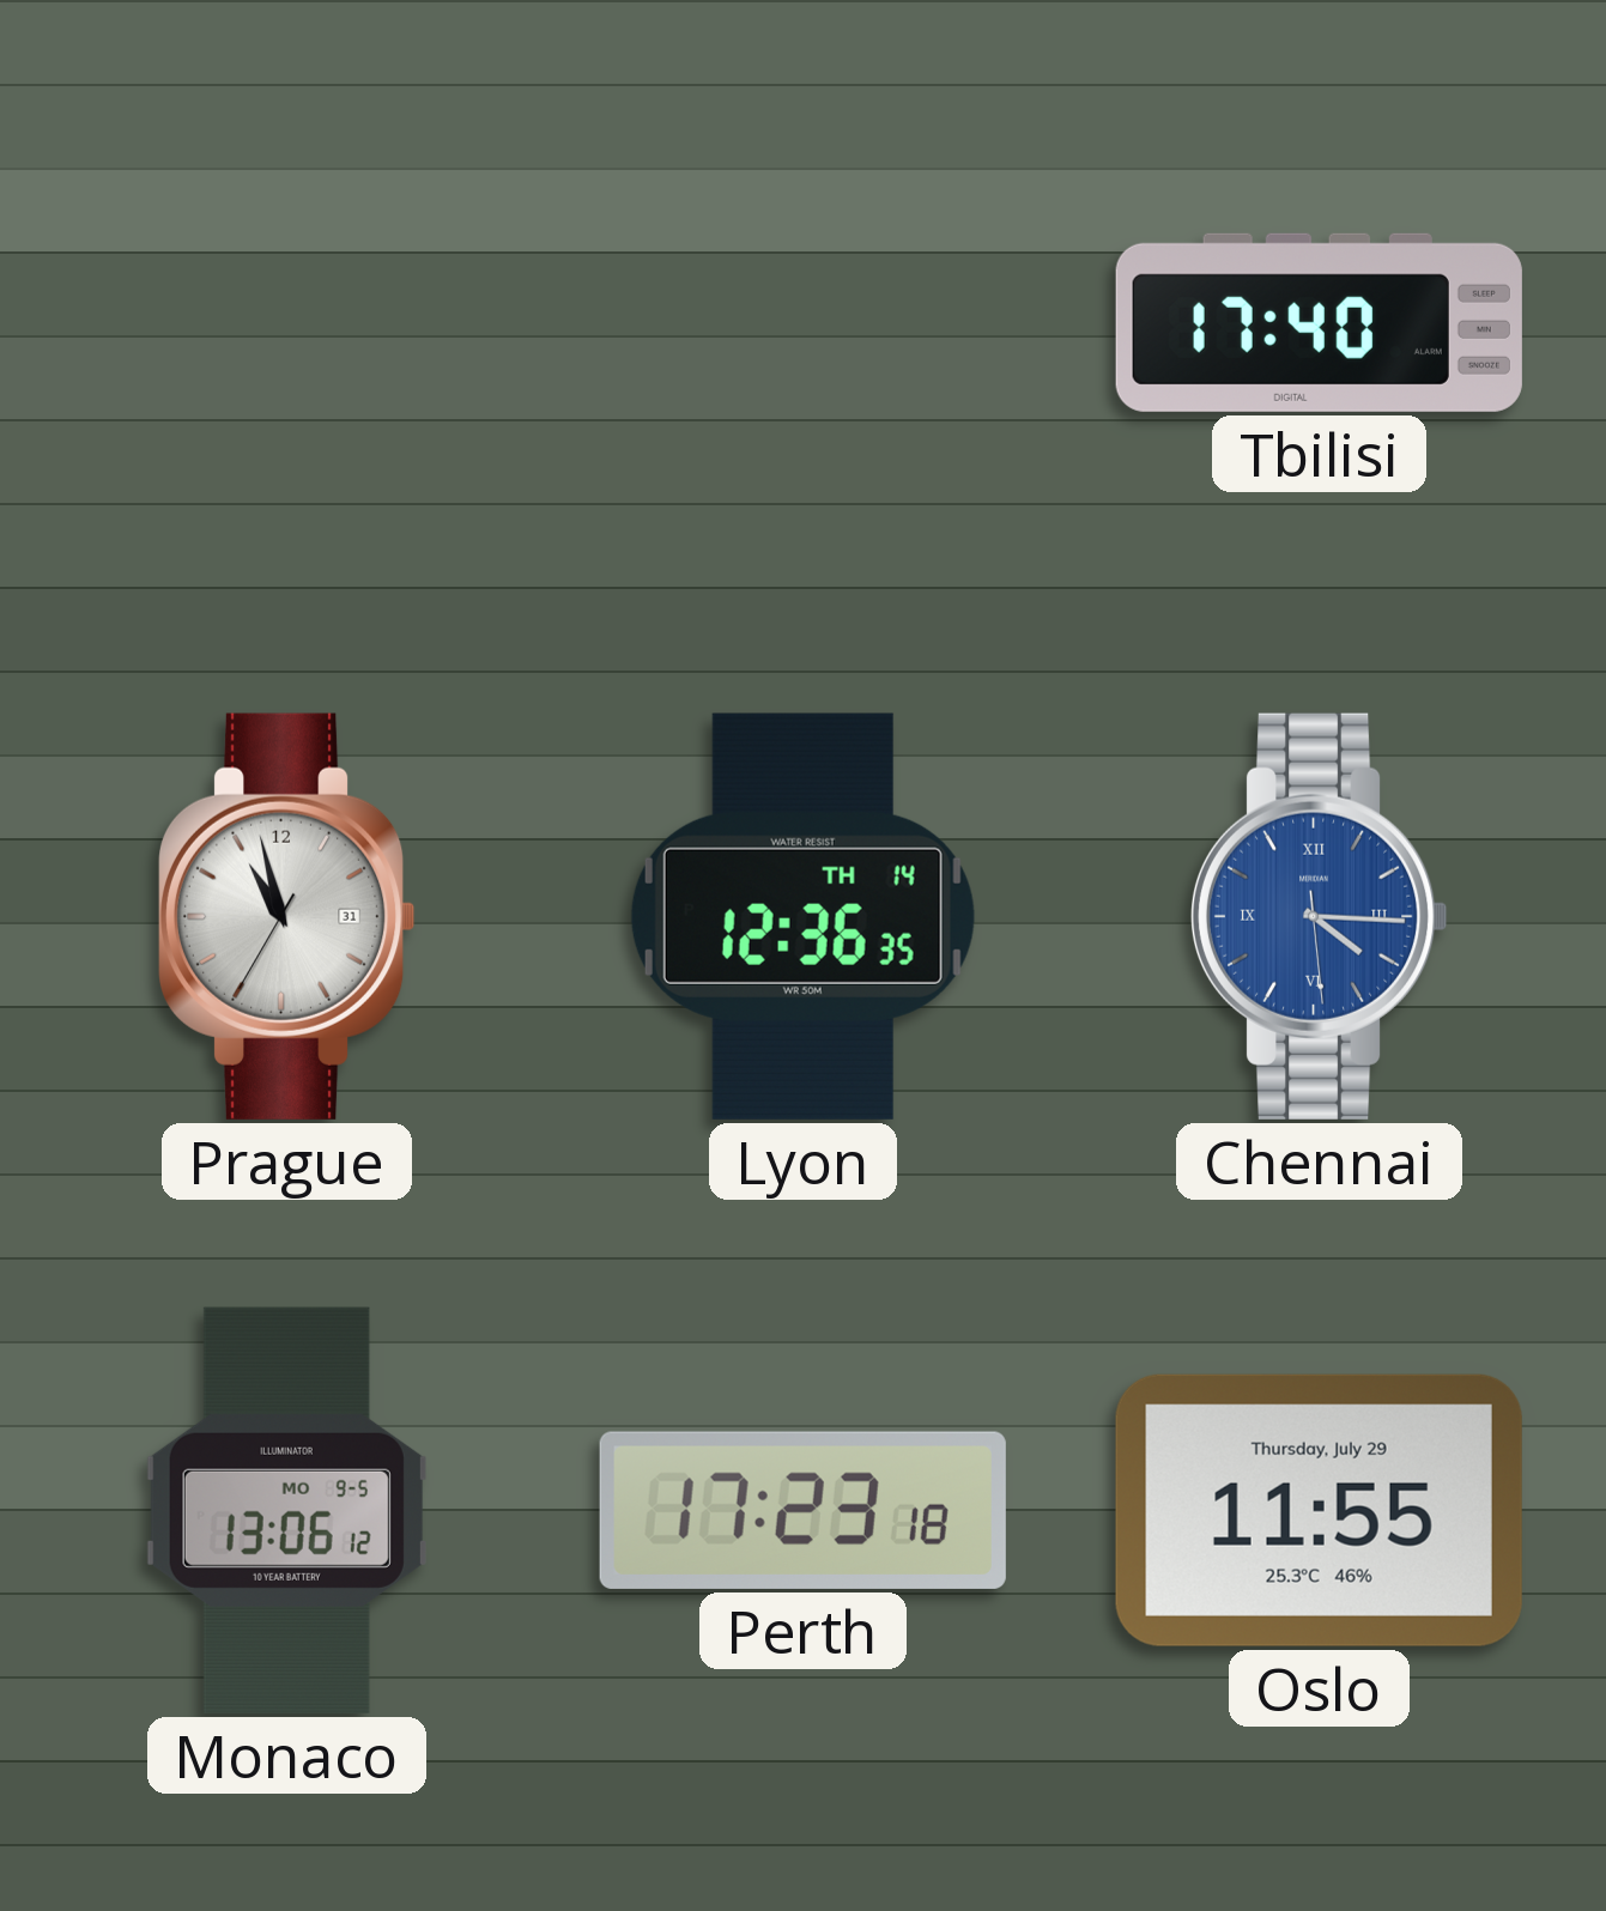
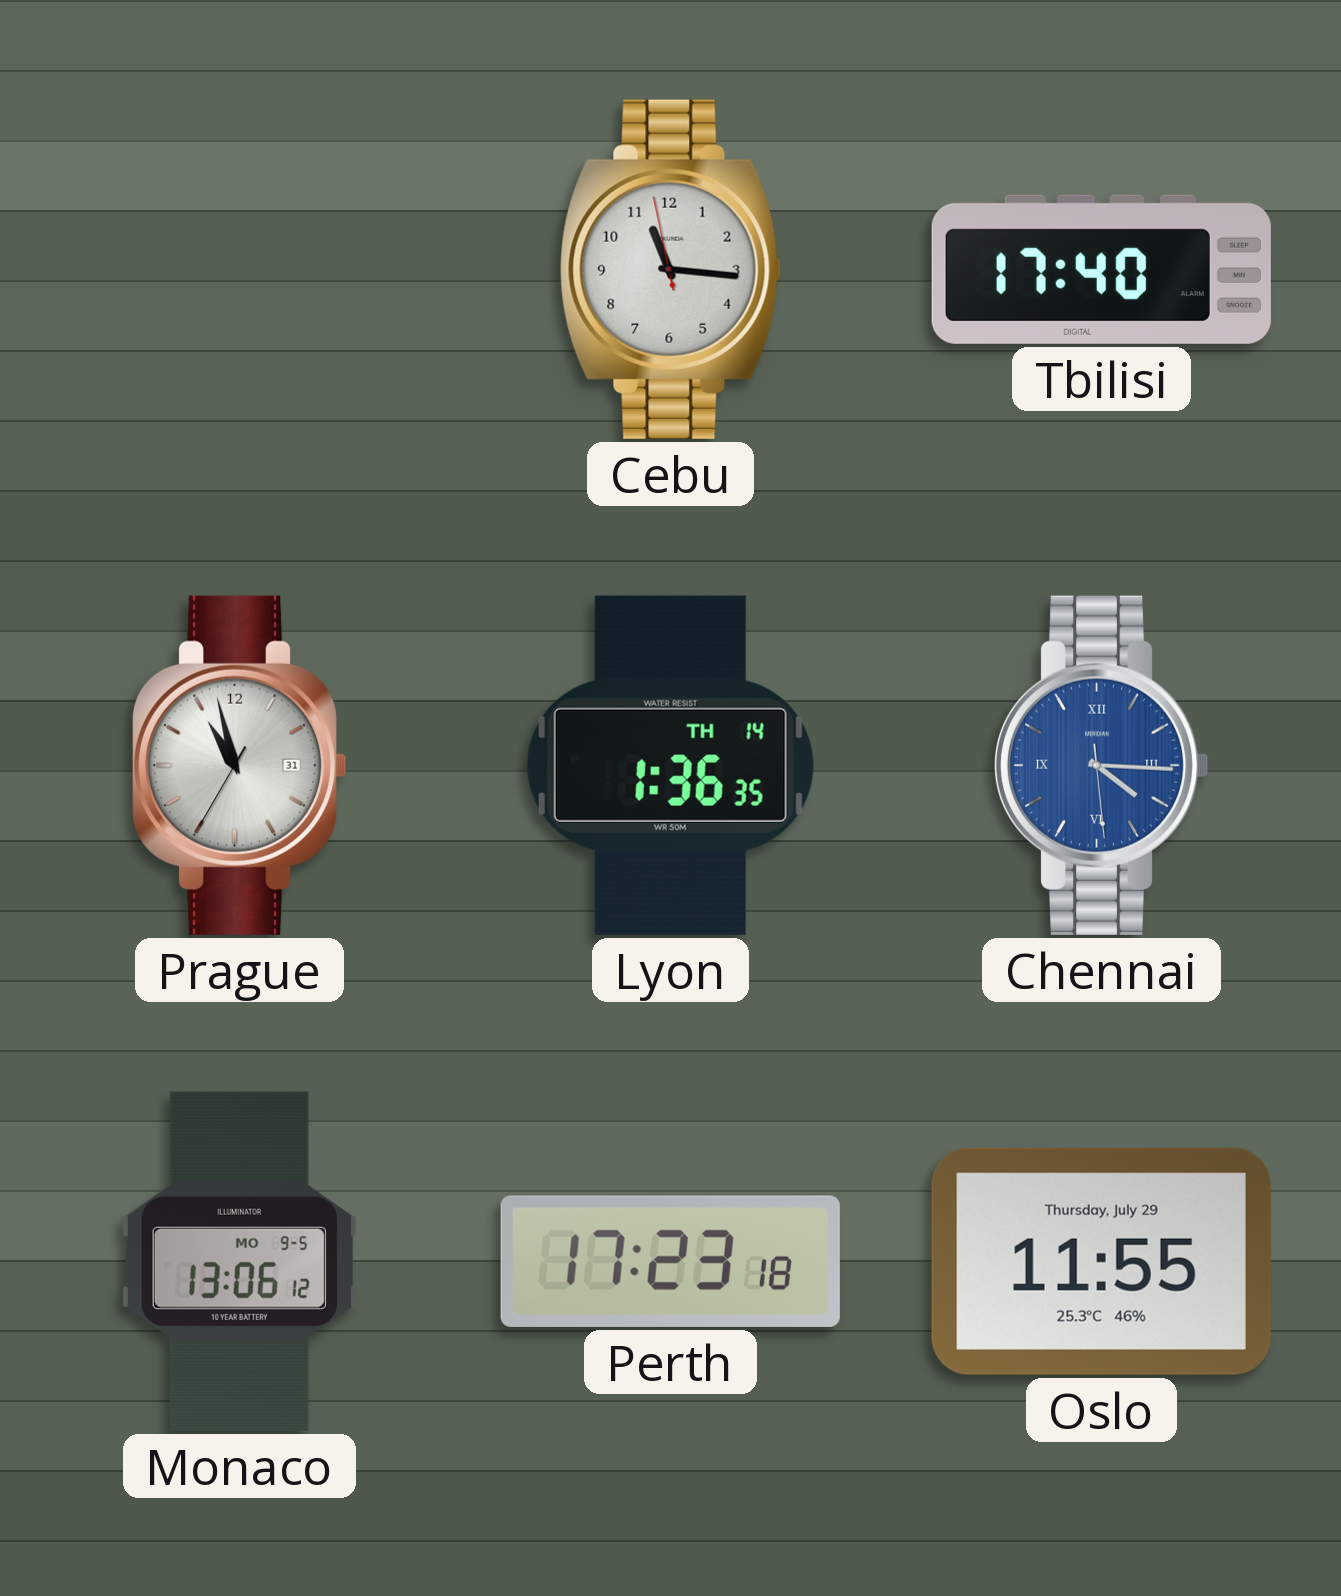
Cebu: none -> 11:15
Lyon: 12:36 -> 1:36
